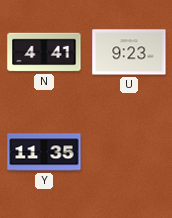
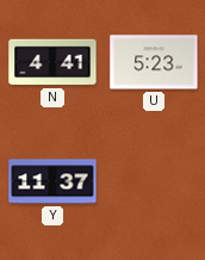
U: 9:23 -> 5:23
Y: 11:35 -> 11:37
